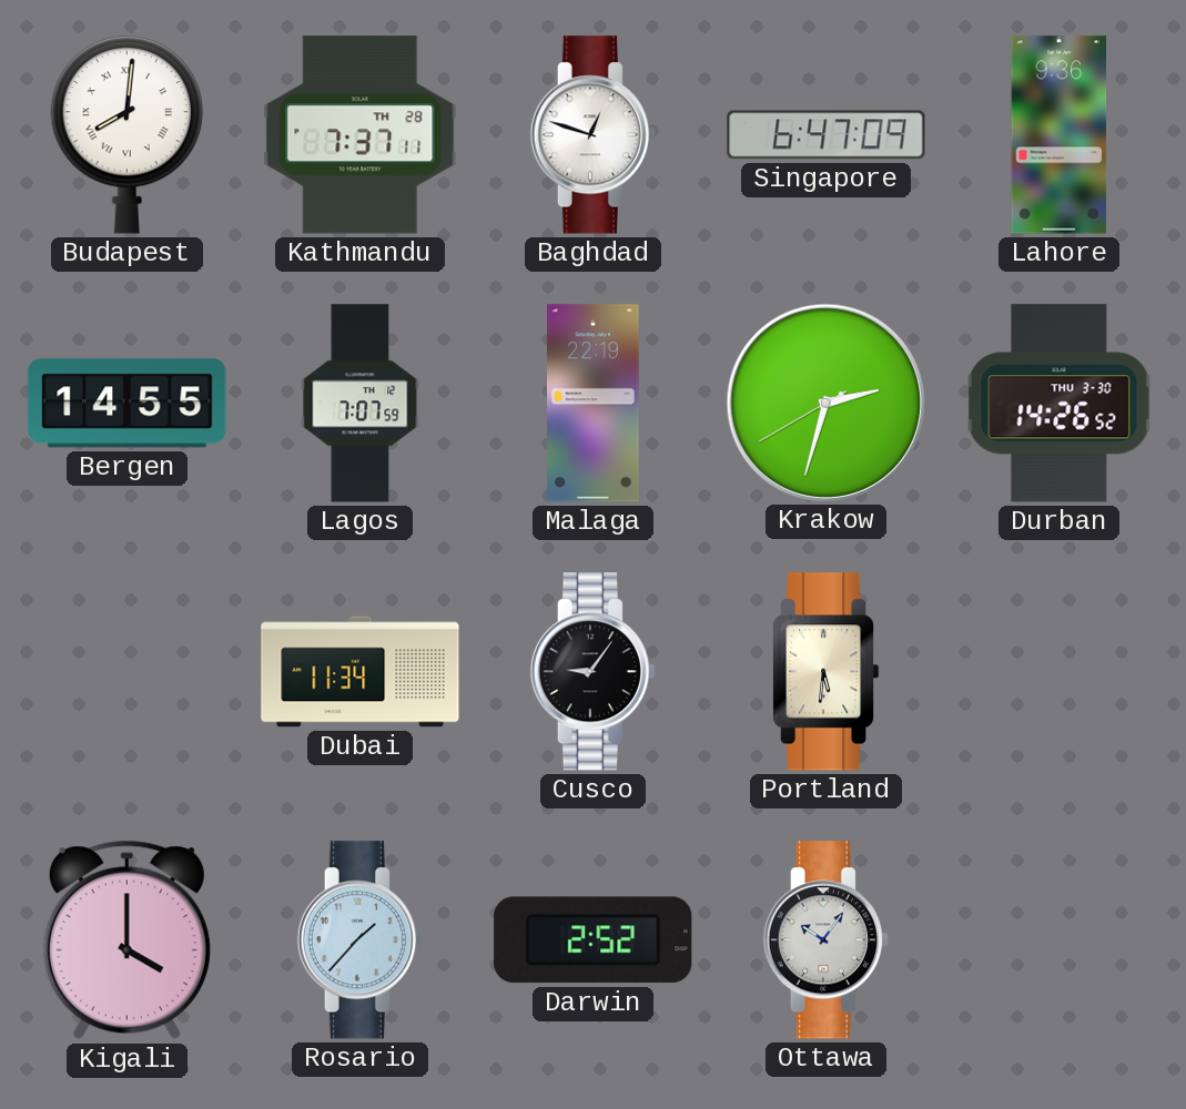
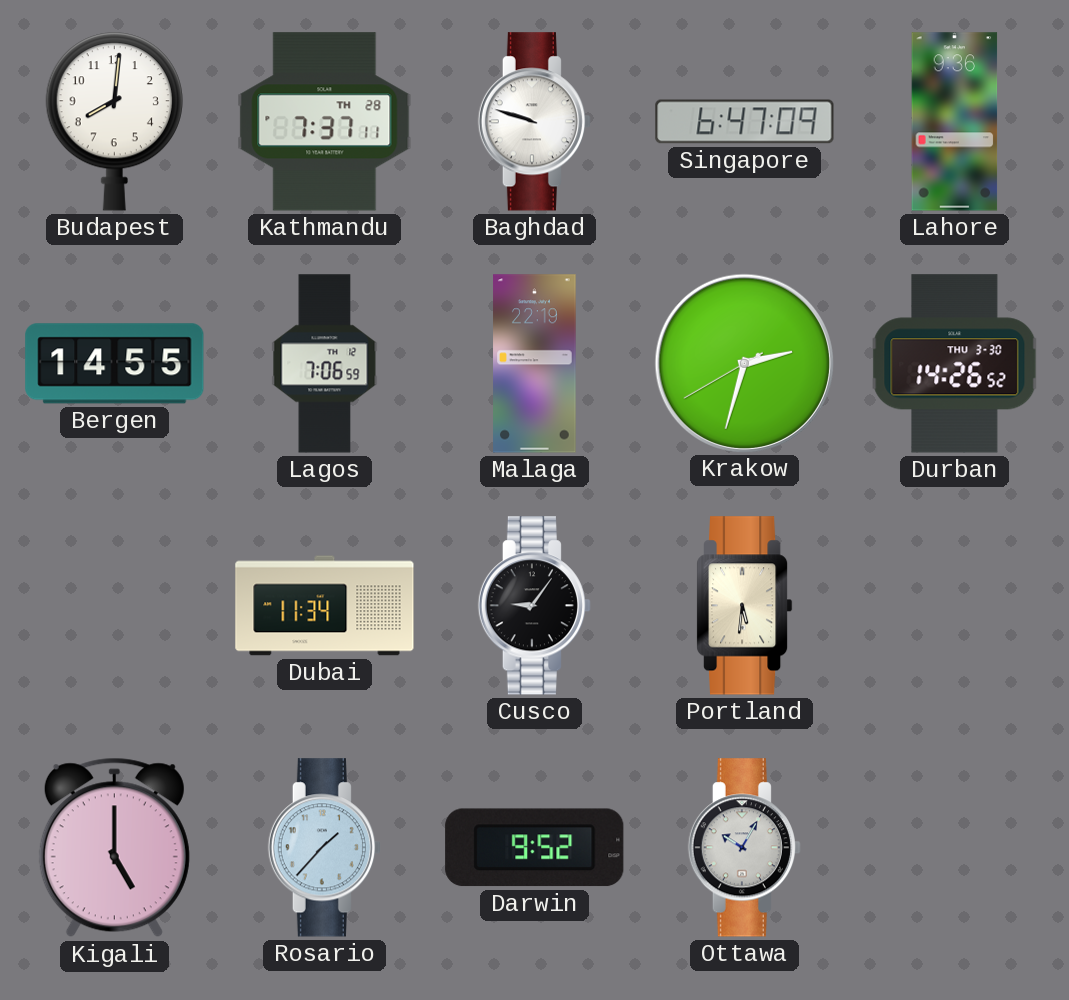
Budapest numerals: Roman -> Arabic
Baghdad: 12:48 -> 9:48
Lagos: 7:07 -> 7:06
Kigali: 4:00 -> 5:00
Darwin: 2:52 -> 9:52
Ottawa: 10:06 -> 10:05
